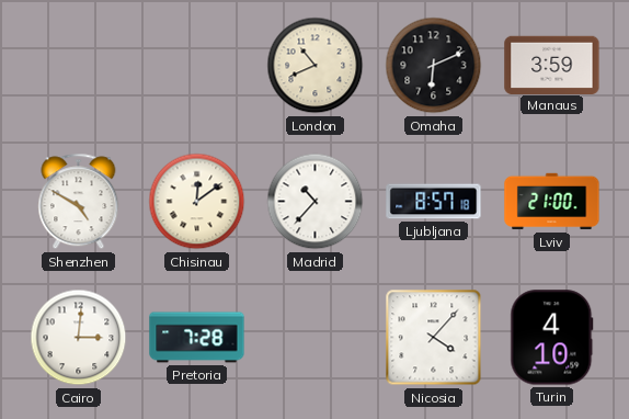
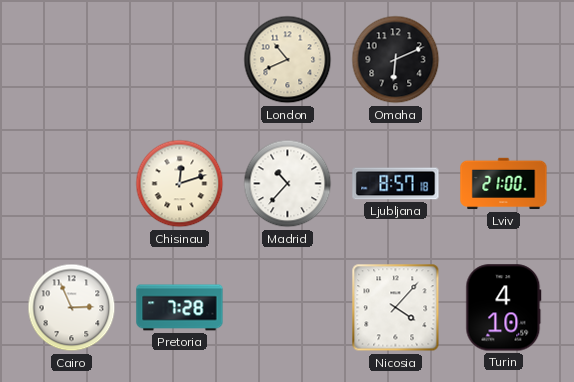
Manaus: 3:59 -> none
Shenzhen: 4:50 -> none
Chisinau: 12:09 -> 12:12
Cairo: 3:01 -> 2:56
